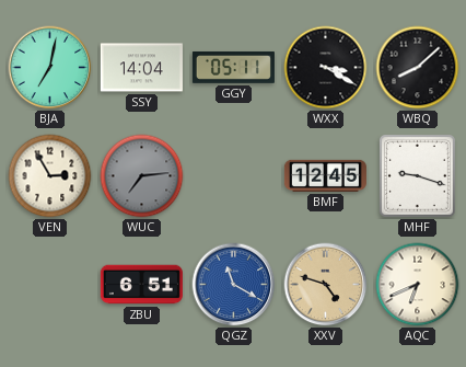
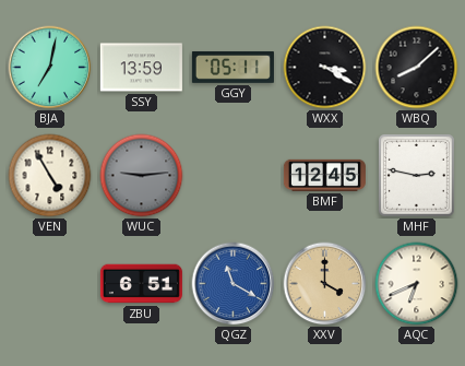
SSY: 14:04 -> 13:59
VEN: 2:55 -> 4:55
WUC: 7:14 -> 9:14
MHF: 9:18 -> 2:47
XXV: 4:48 -> 4:00
